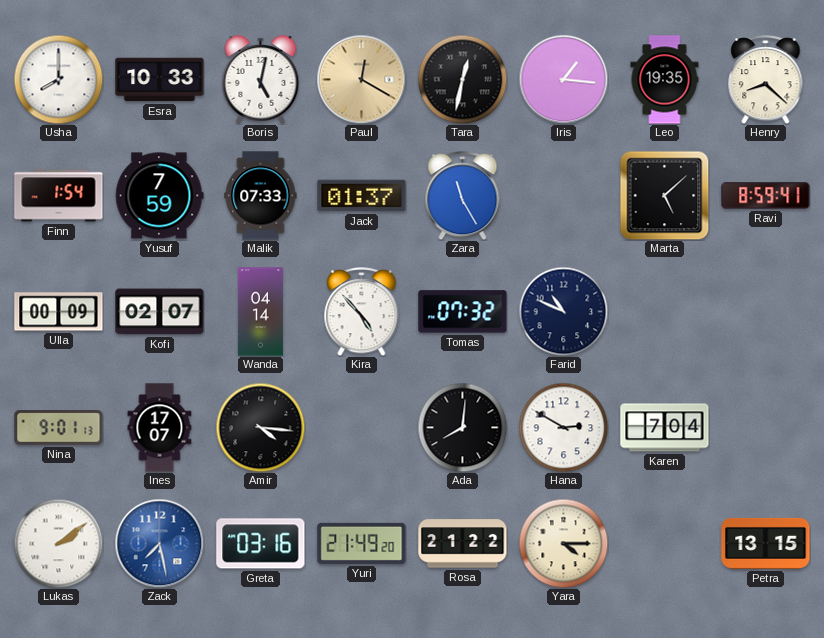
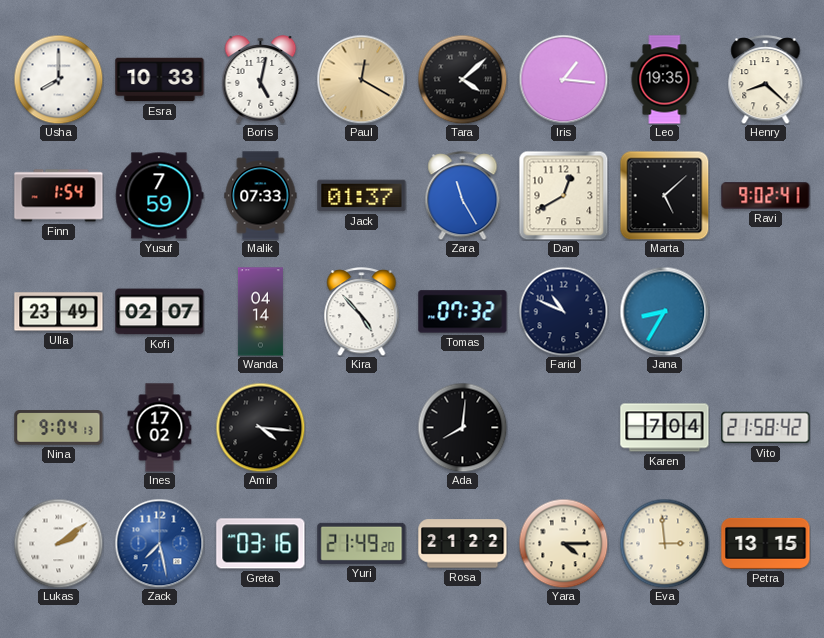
Tara: 12:32 -> 4:08
Dan: none -> 12:40
Ravi: 8:59 -> 9:02
Ulla: 00:09 -> 23:49
Jana: none -> 8:35
Nina: 9:01 -> 9:04
Ines: 17:07 -> 17:02
Hana: 2:50 -> none
Vito: none -> 21:58
Eva: none -> 2:59
